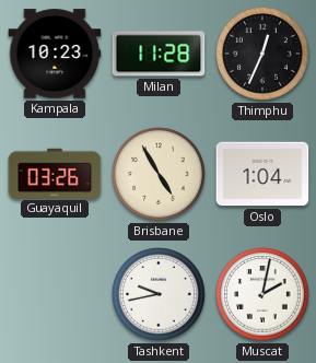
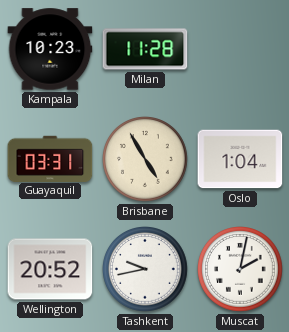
Thimphu: 12:34 -> none
Guayaquil: 03:26 -> 03:31
Wellington: none -> 20:52
